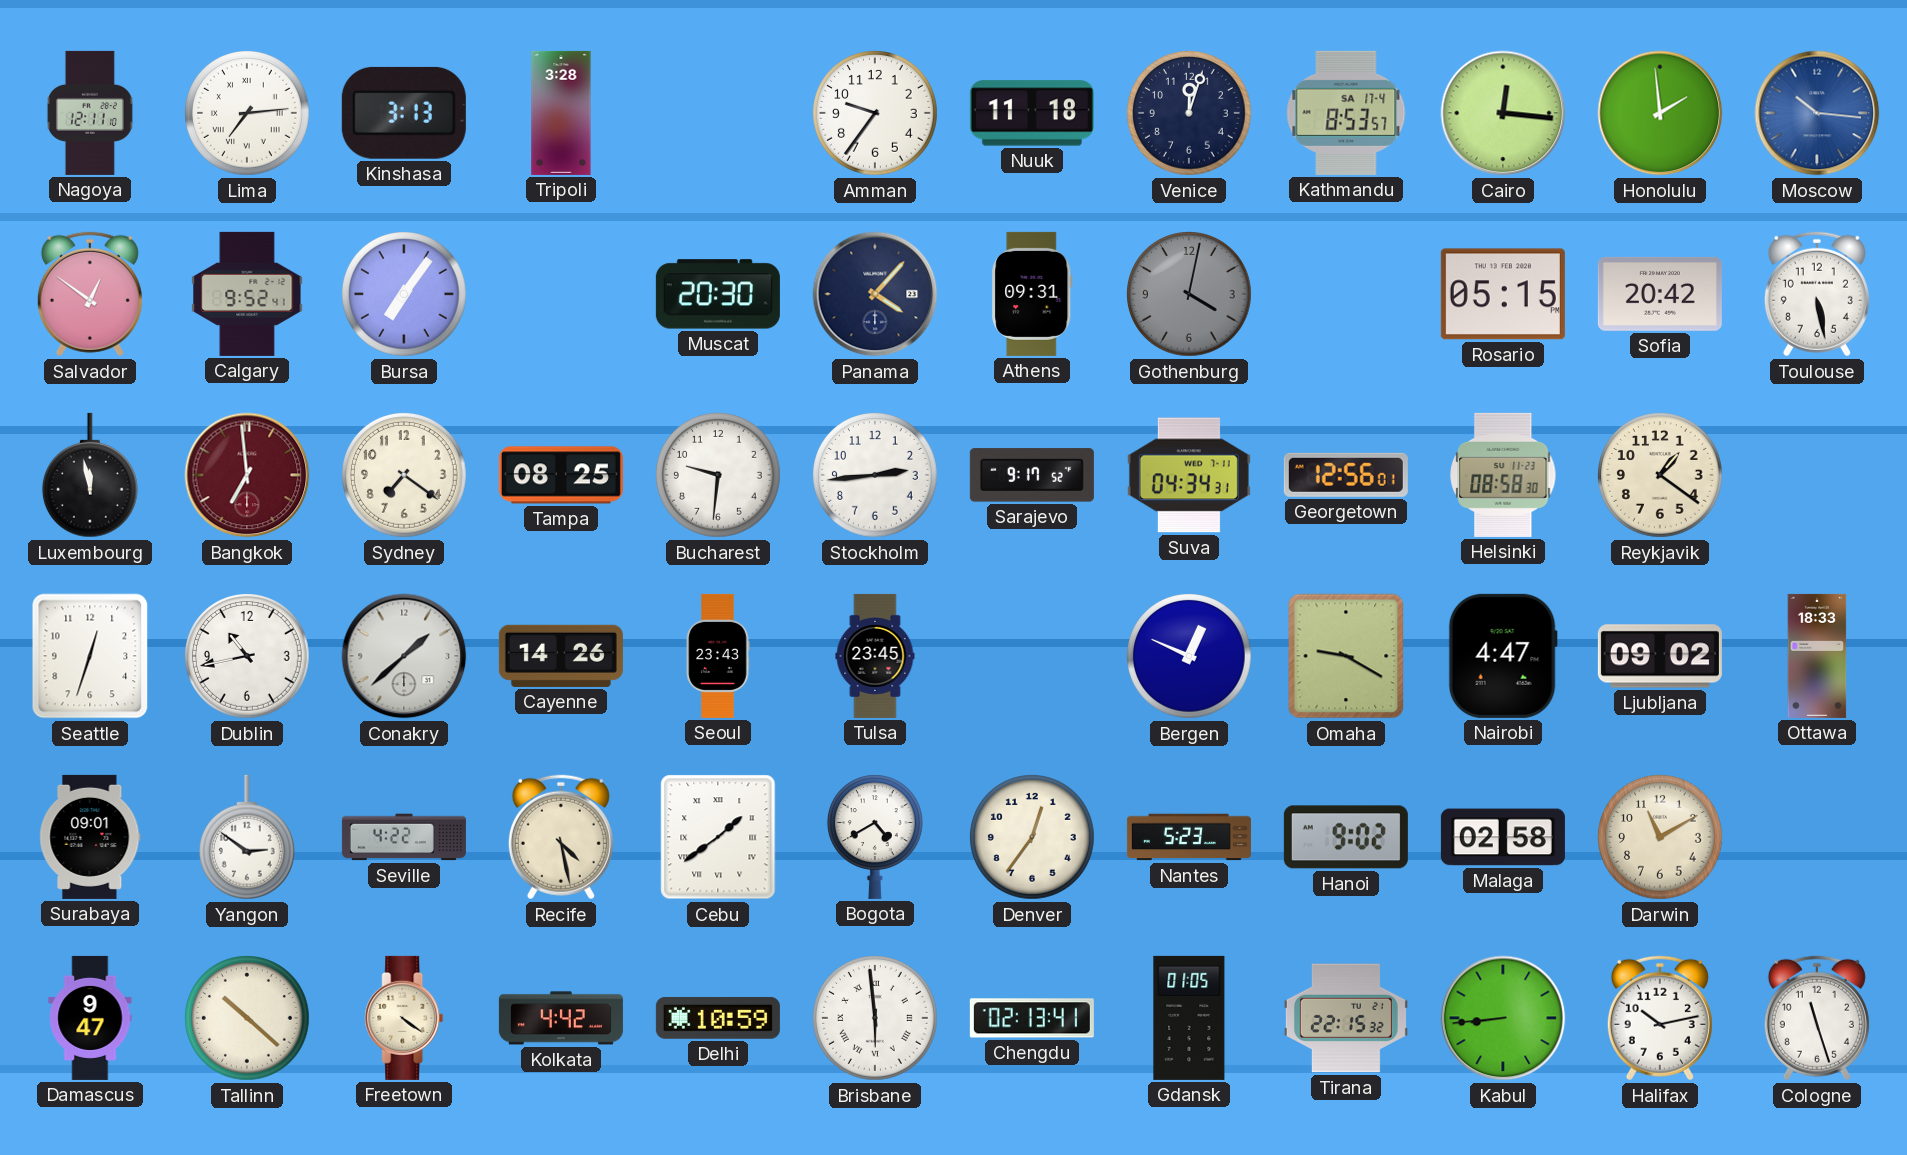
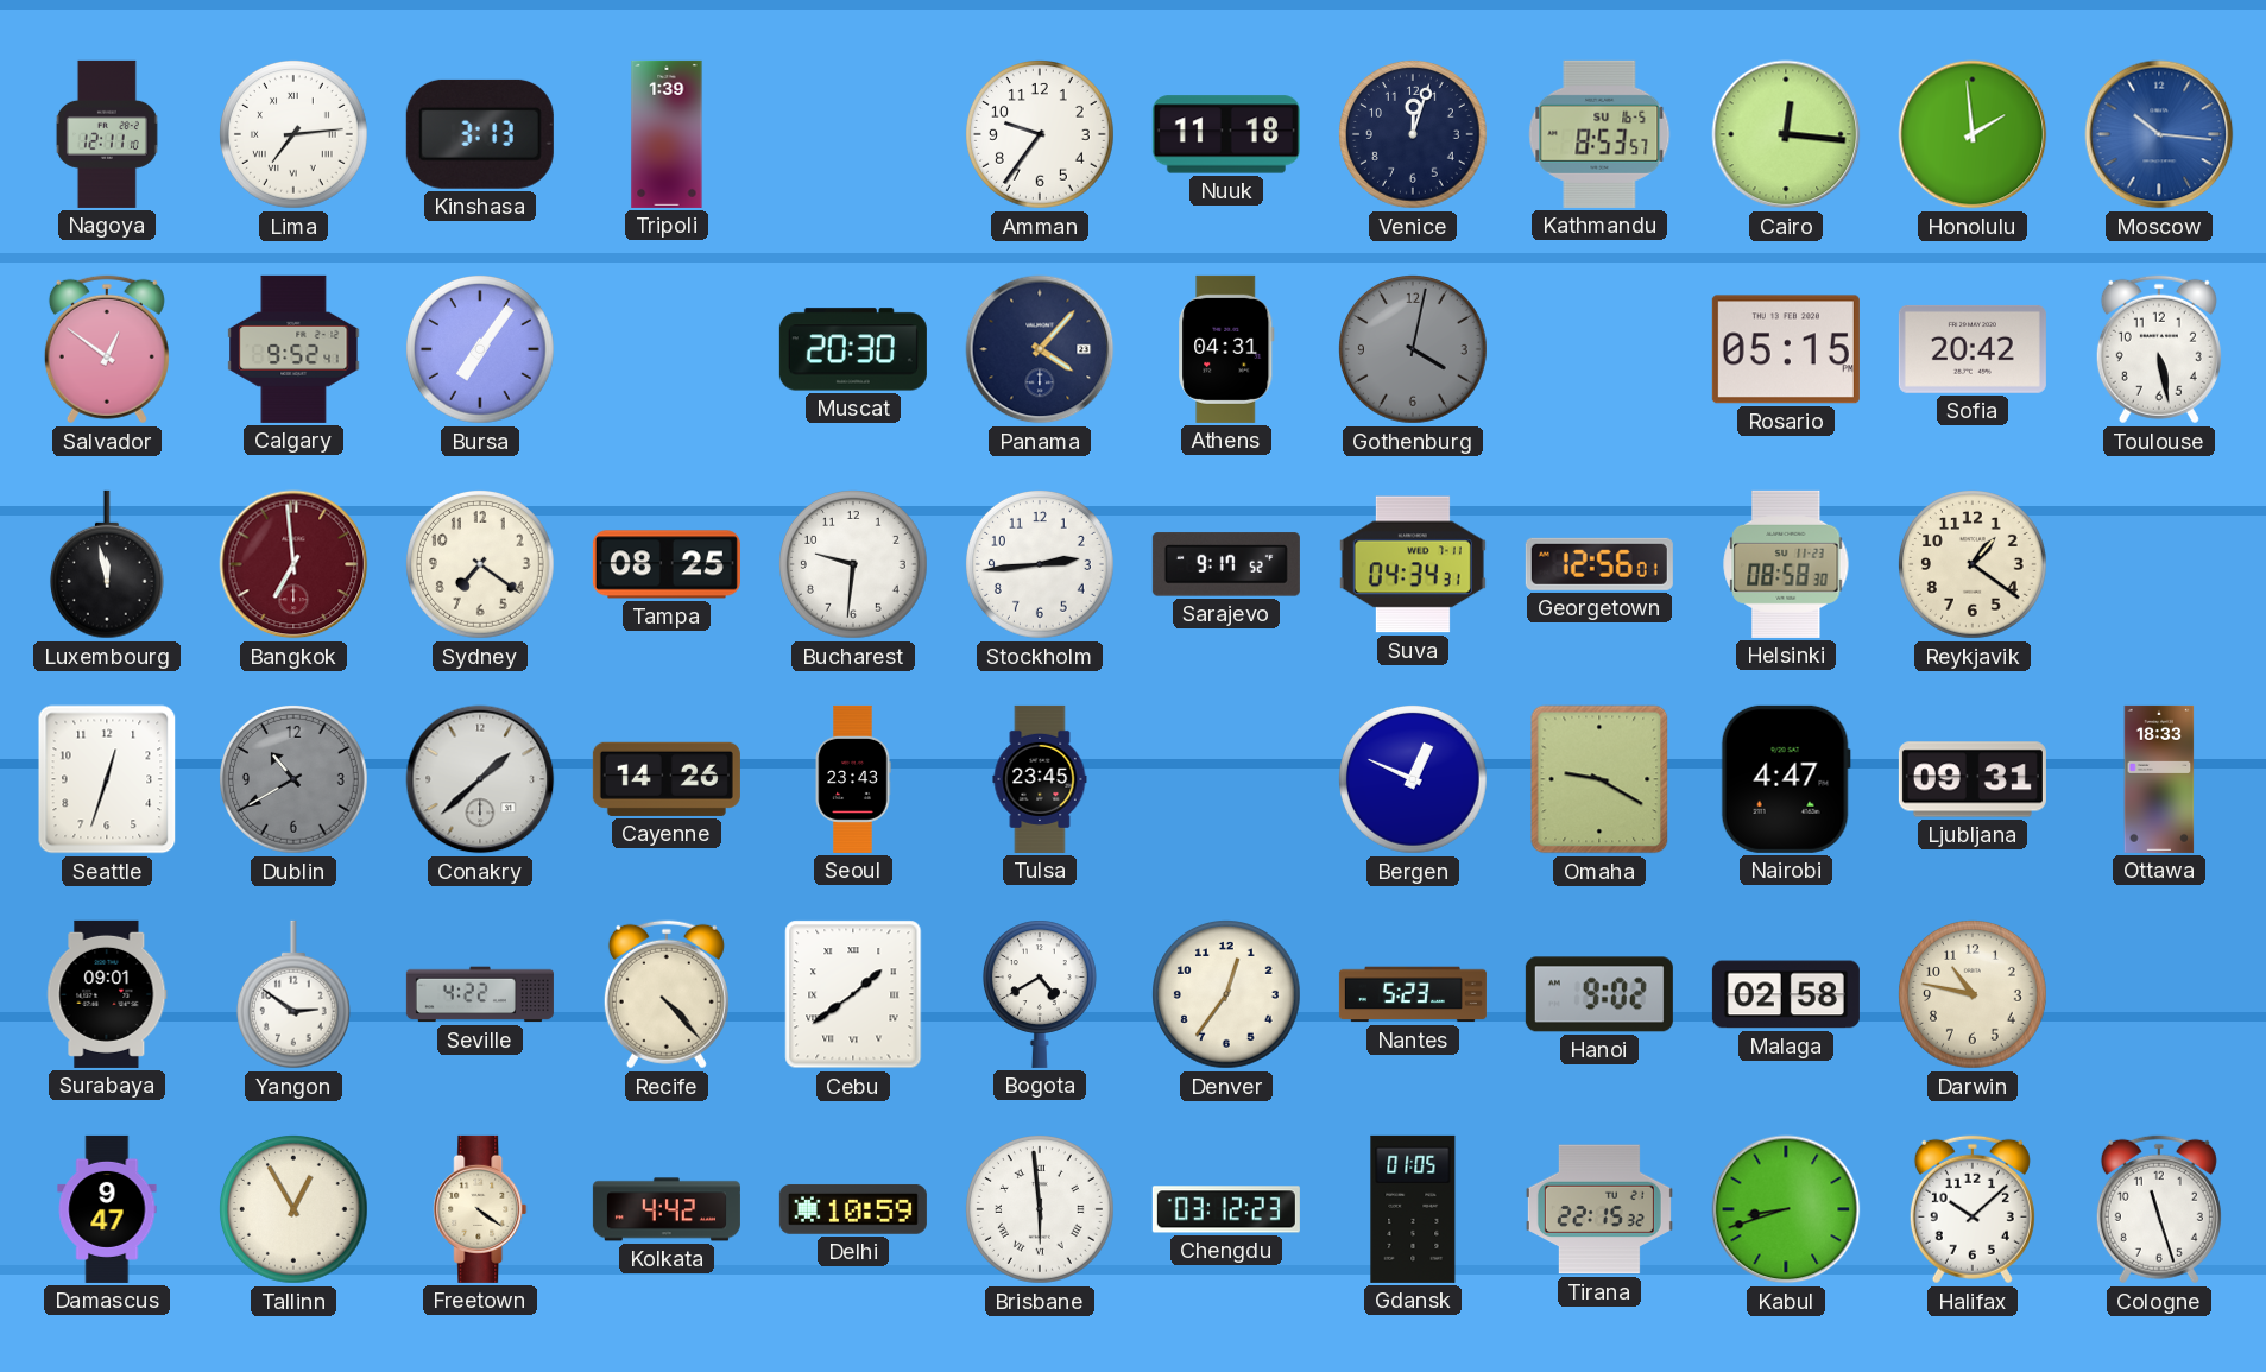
Tripoli: 3:28 -> 1:39
Kathmandu date: SA 17-4 -> SU 16-5
Athens: 09:31 -> 04:31
Dublin: 10:43 -> 10:40
Dublin dial: white -> grey
Ljubljana: 09:02 -> 09:31
Recife: 4:28 -> 4:23
Darwin: 11:10 -> 10:47
Tallinn: 10:22 -> 12:55
Chengdu: 02:13 -> 03:12
Kabul: 8:44 -> 8:42
Halifax: 10:13 -> 10:08
